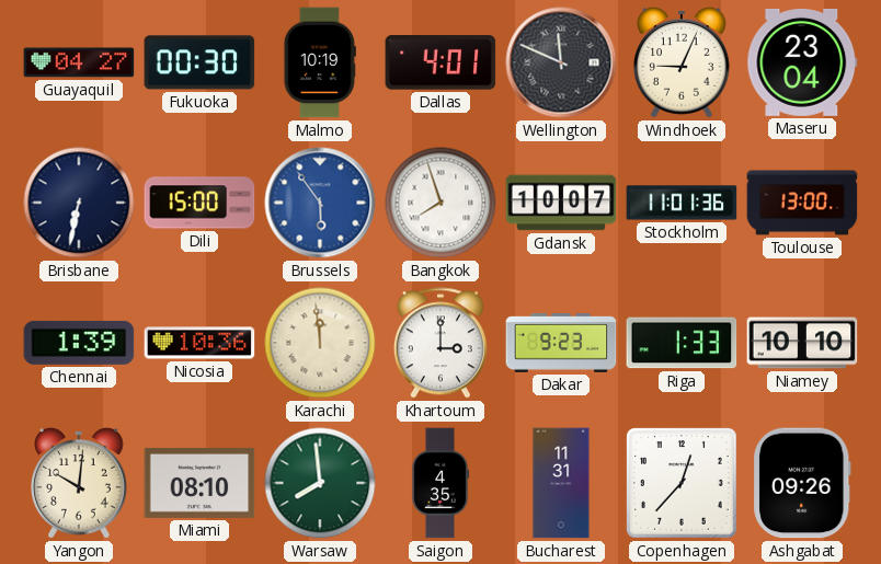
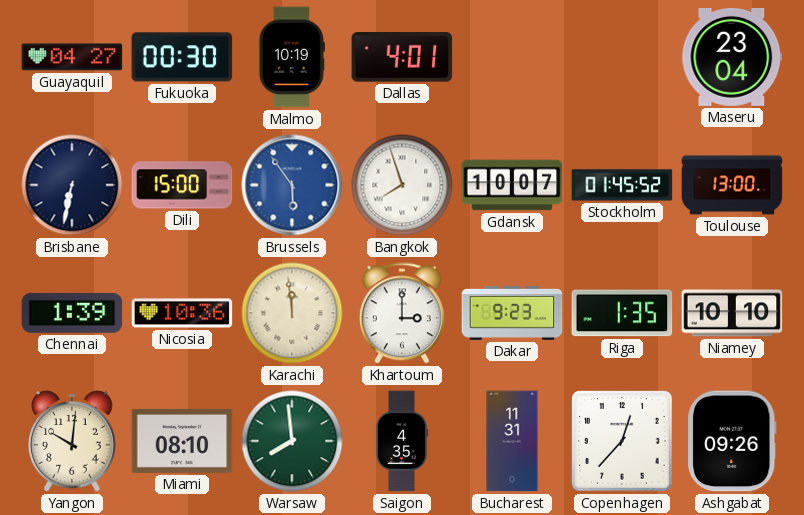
Wellington: 11:49 -> none
Windhoek: 9:04 -> none
Stockholm: 11:01 -> 01:45
Riga: 1:33 -> 1:35
